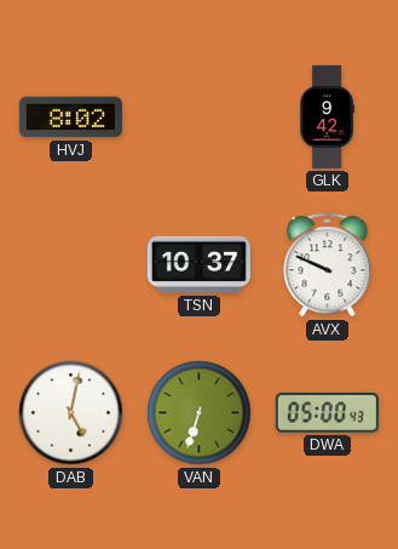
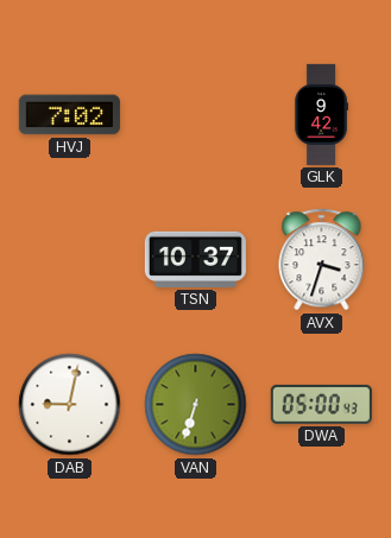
HVJ: 8:02 -> 7:02
AVX: 9:49 -> 3:33
DAB: 5:02 -> 9:02
